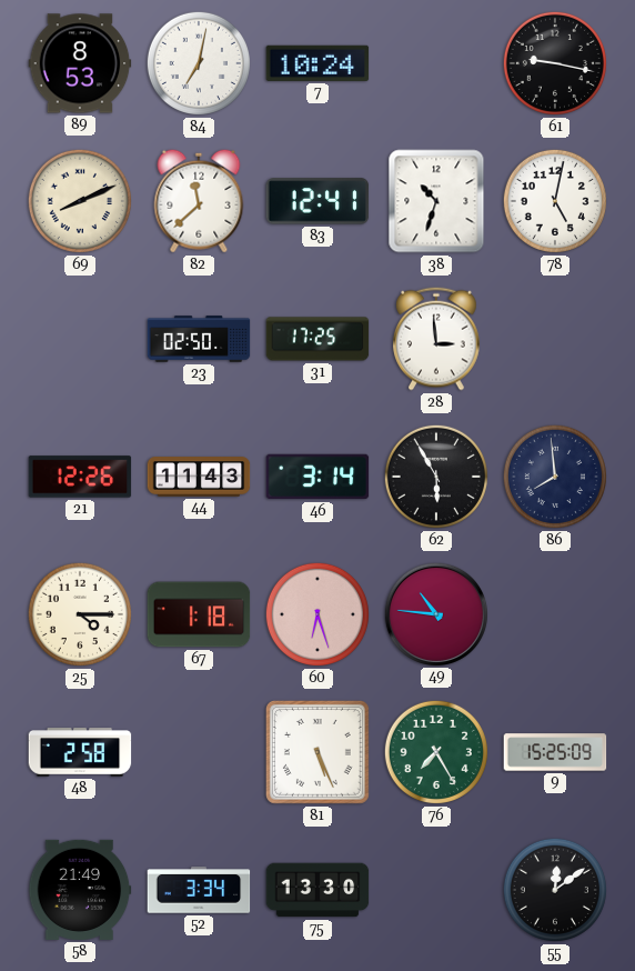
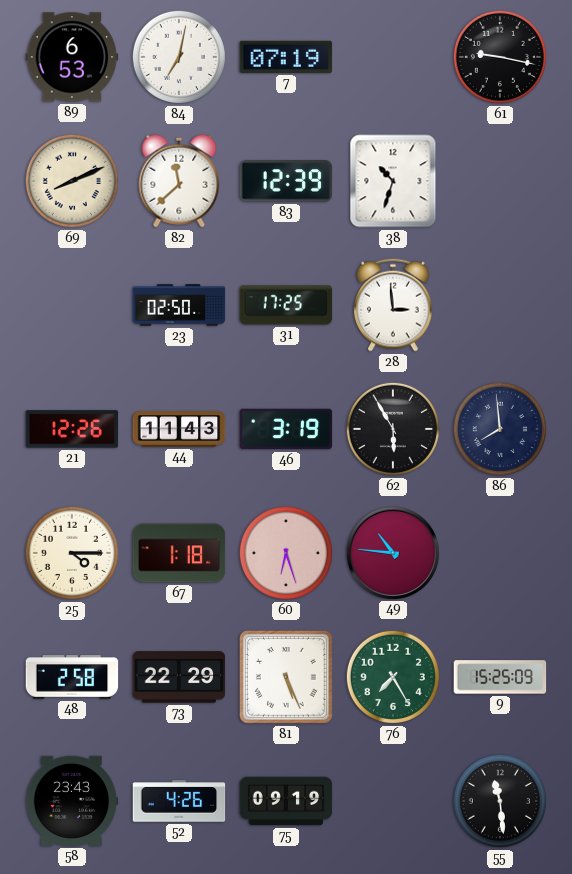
89: 8:53 -> 6:53
7: 10:24 -> 07:19
83: 12:41 -> 12:39
78: 5:02 -> none
46: 3:14 -> 3:19
73: none -> 22:29
58: 21:49 -> 23:43
52: 3:34 -> 4:26
75: 13:30 -> 09:19
55: 12:09 -> 11:29
